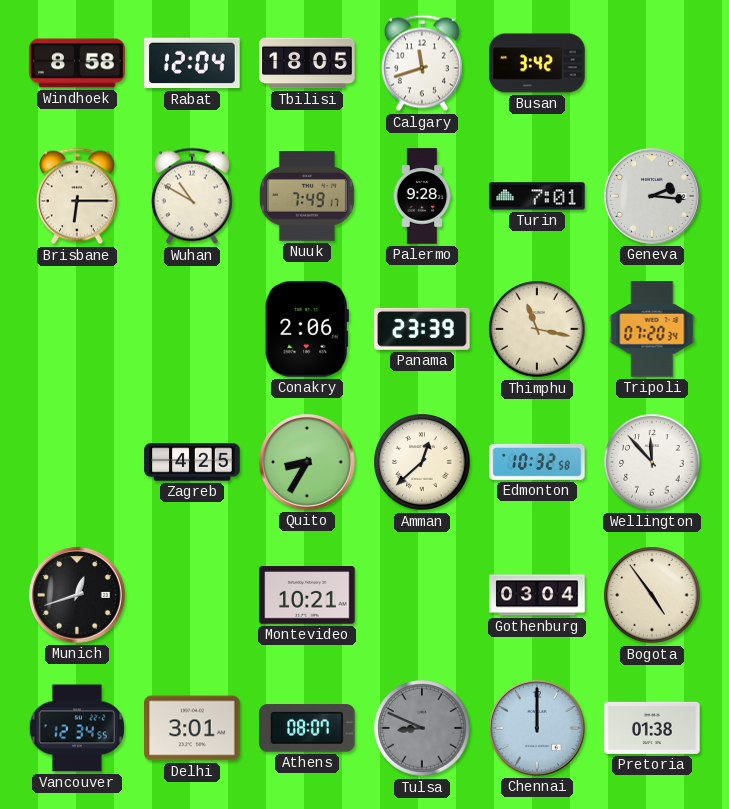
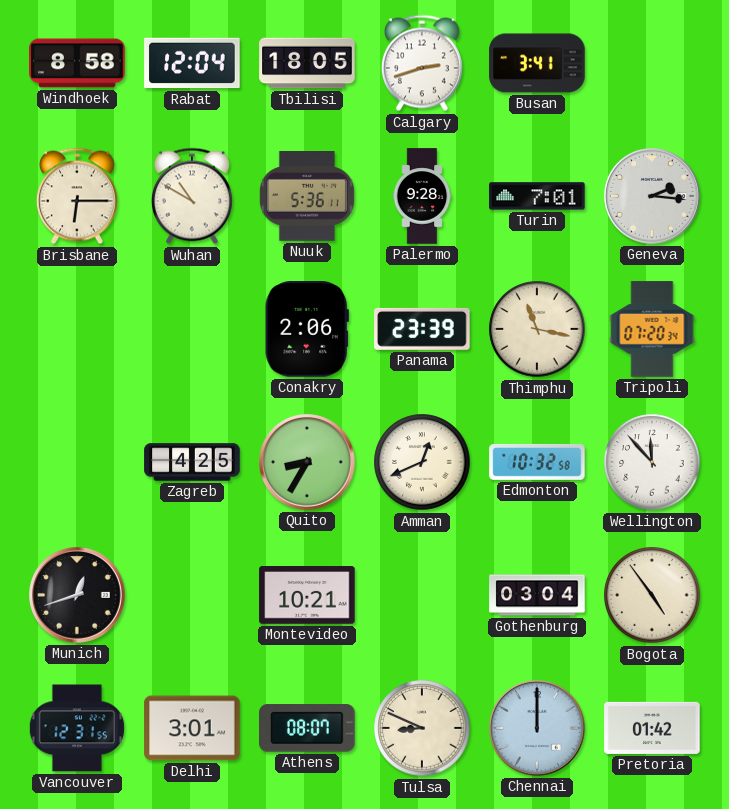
Calgary: 11:42 -> 2:42
Busan: 3:42 -> 3:41
Nuuk: 7:49 -> 5:36
Amman: 12:38 -> 12:41
Vancouver: 12:34 -> 12:31
Tulsa dial: grey -> cream
Pretoria: 01:38 -> 01:42
